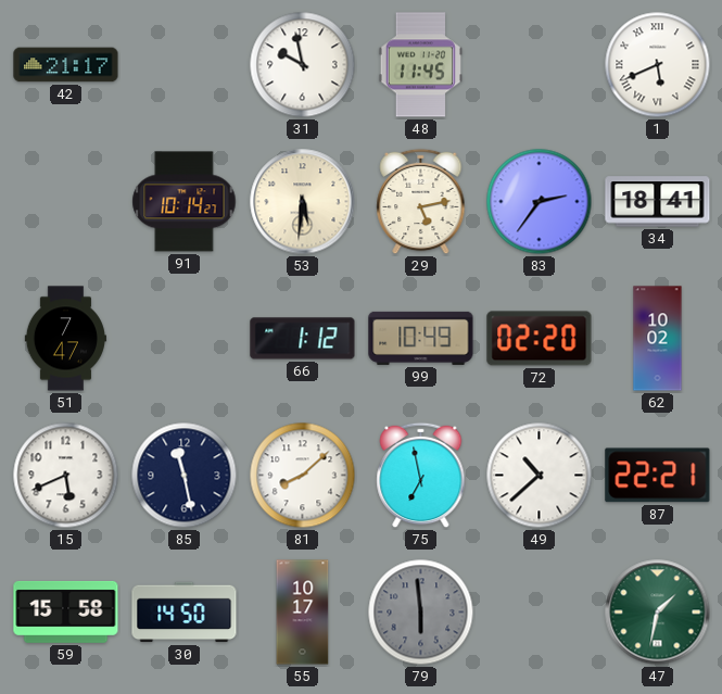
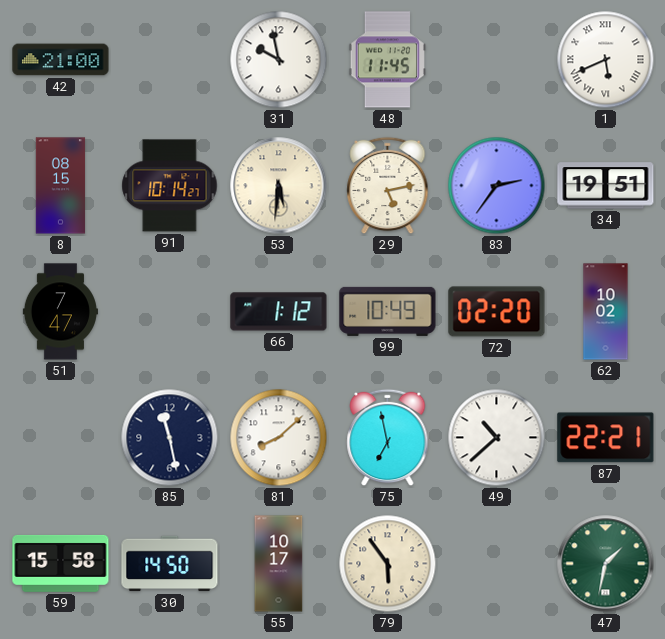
42: 21:17 -> 21:00
8: none -> 08:15
34: 18:41 -> 19:51
15: 5:41 -> none
79: 5:59 -> 5:54
79 dial: grey -> cream
